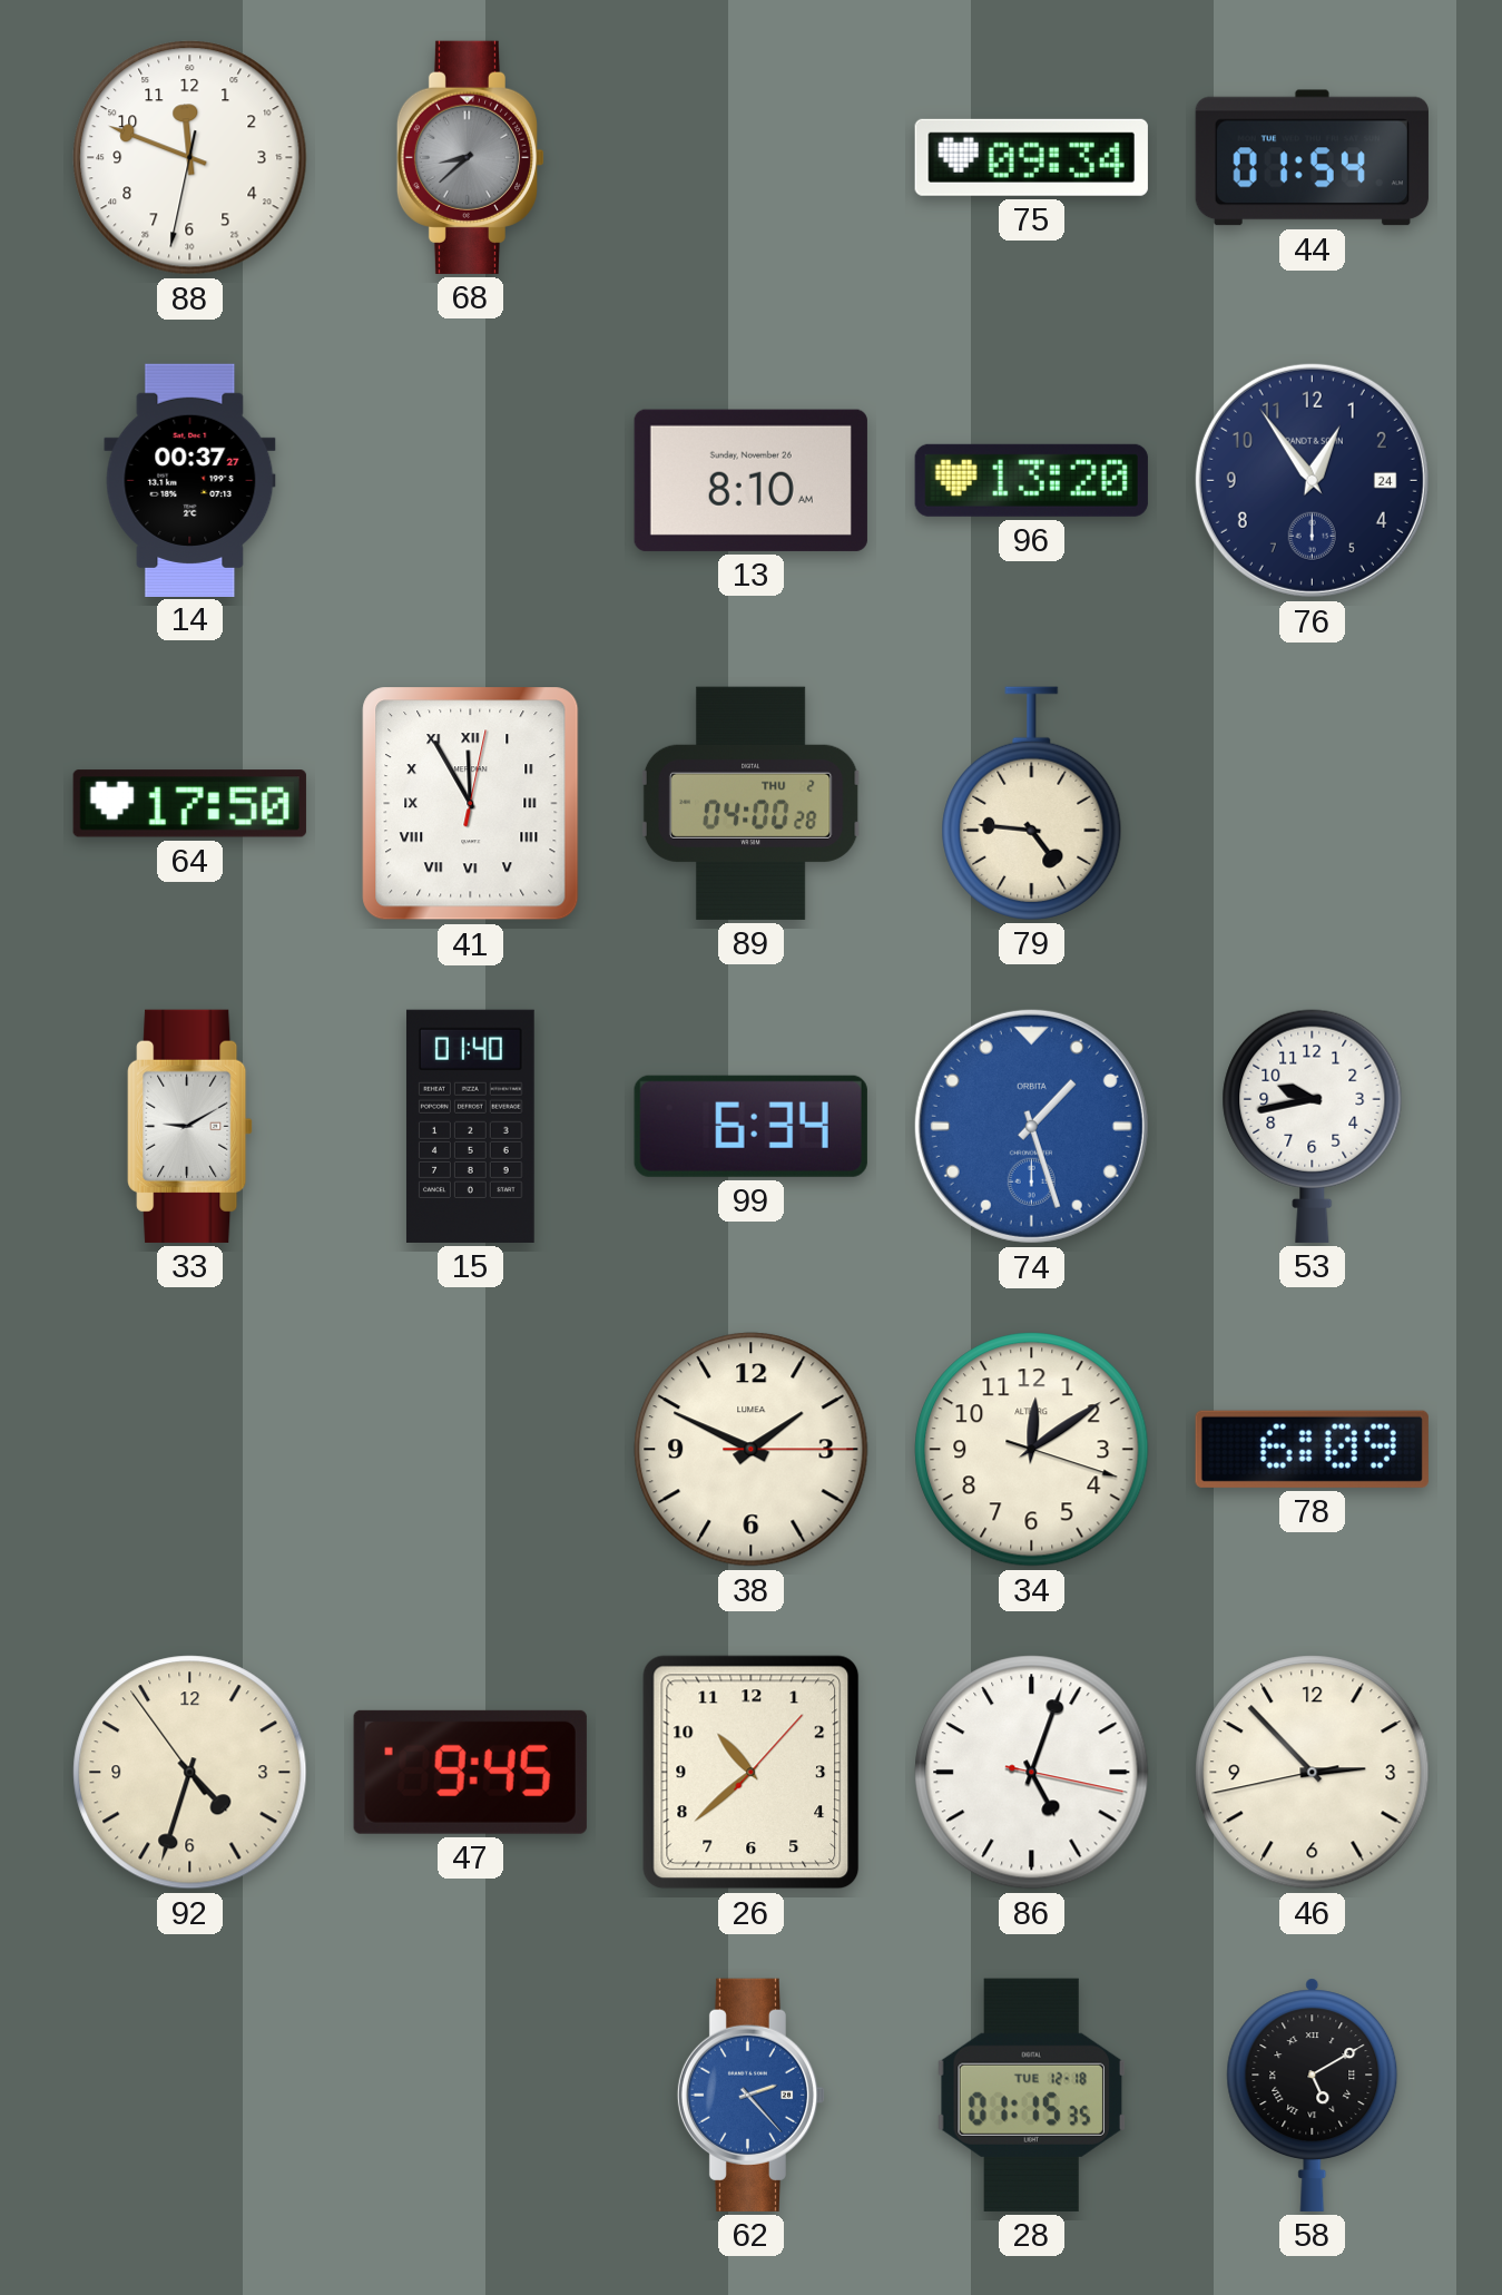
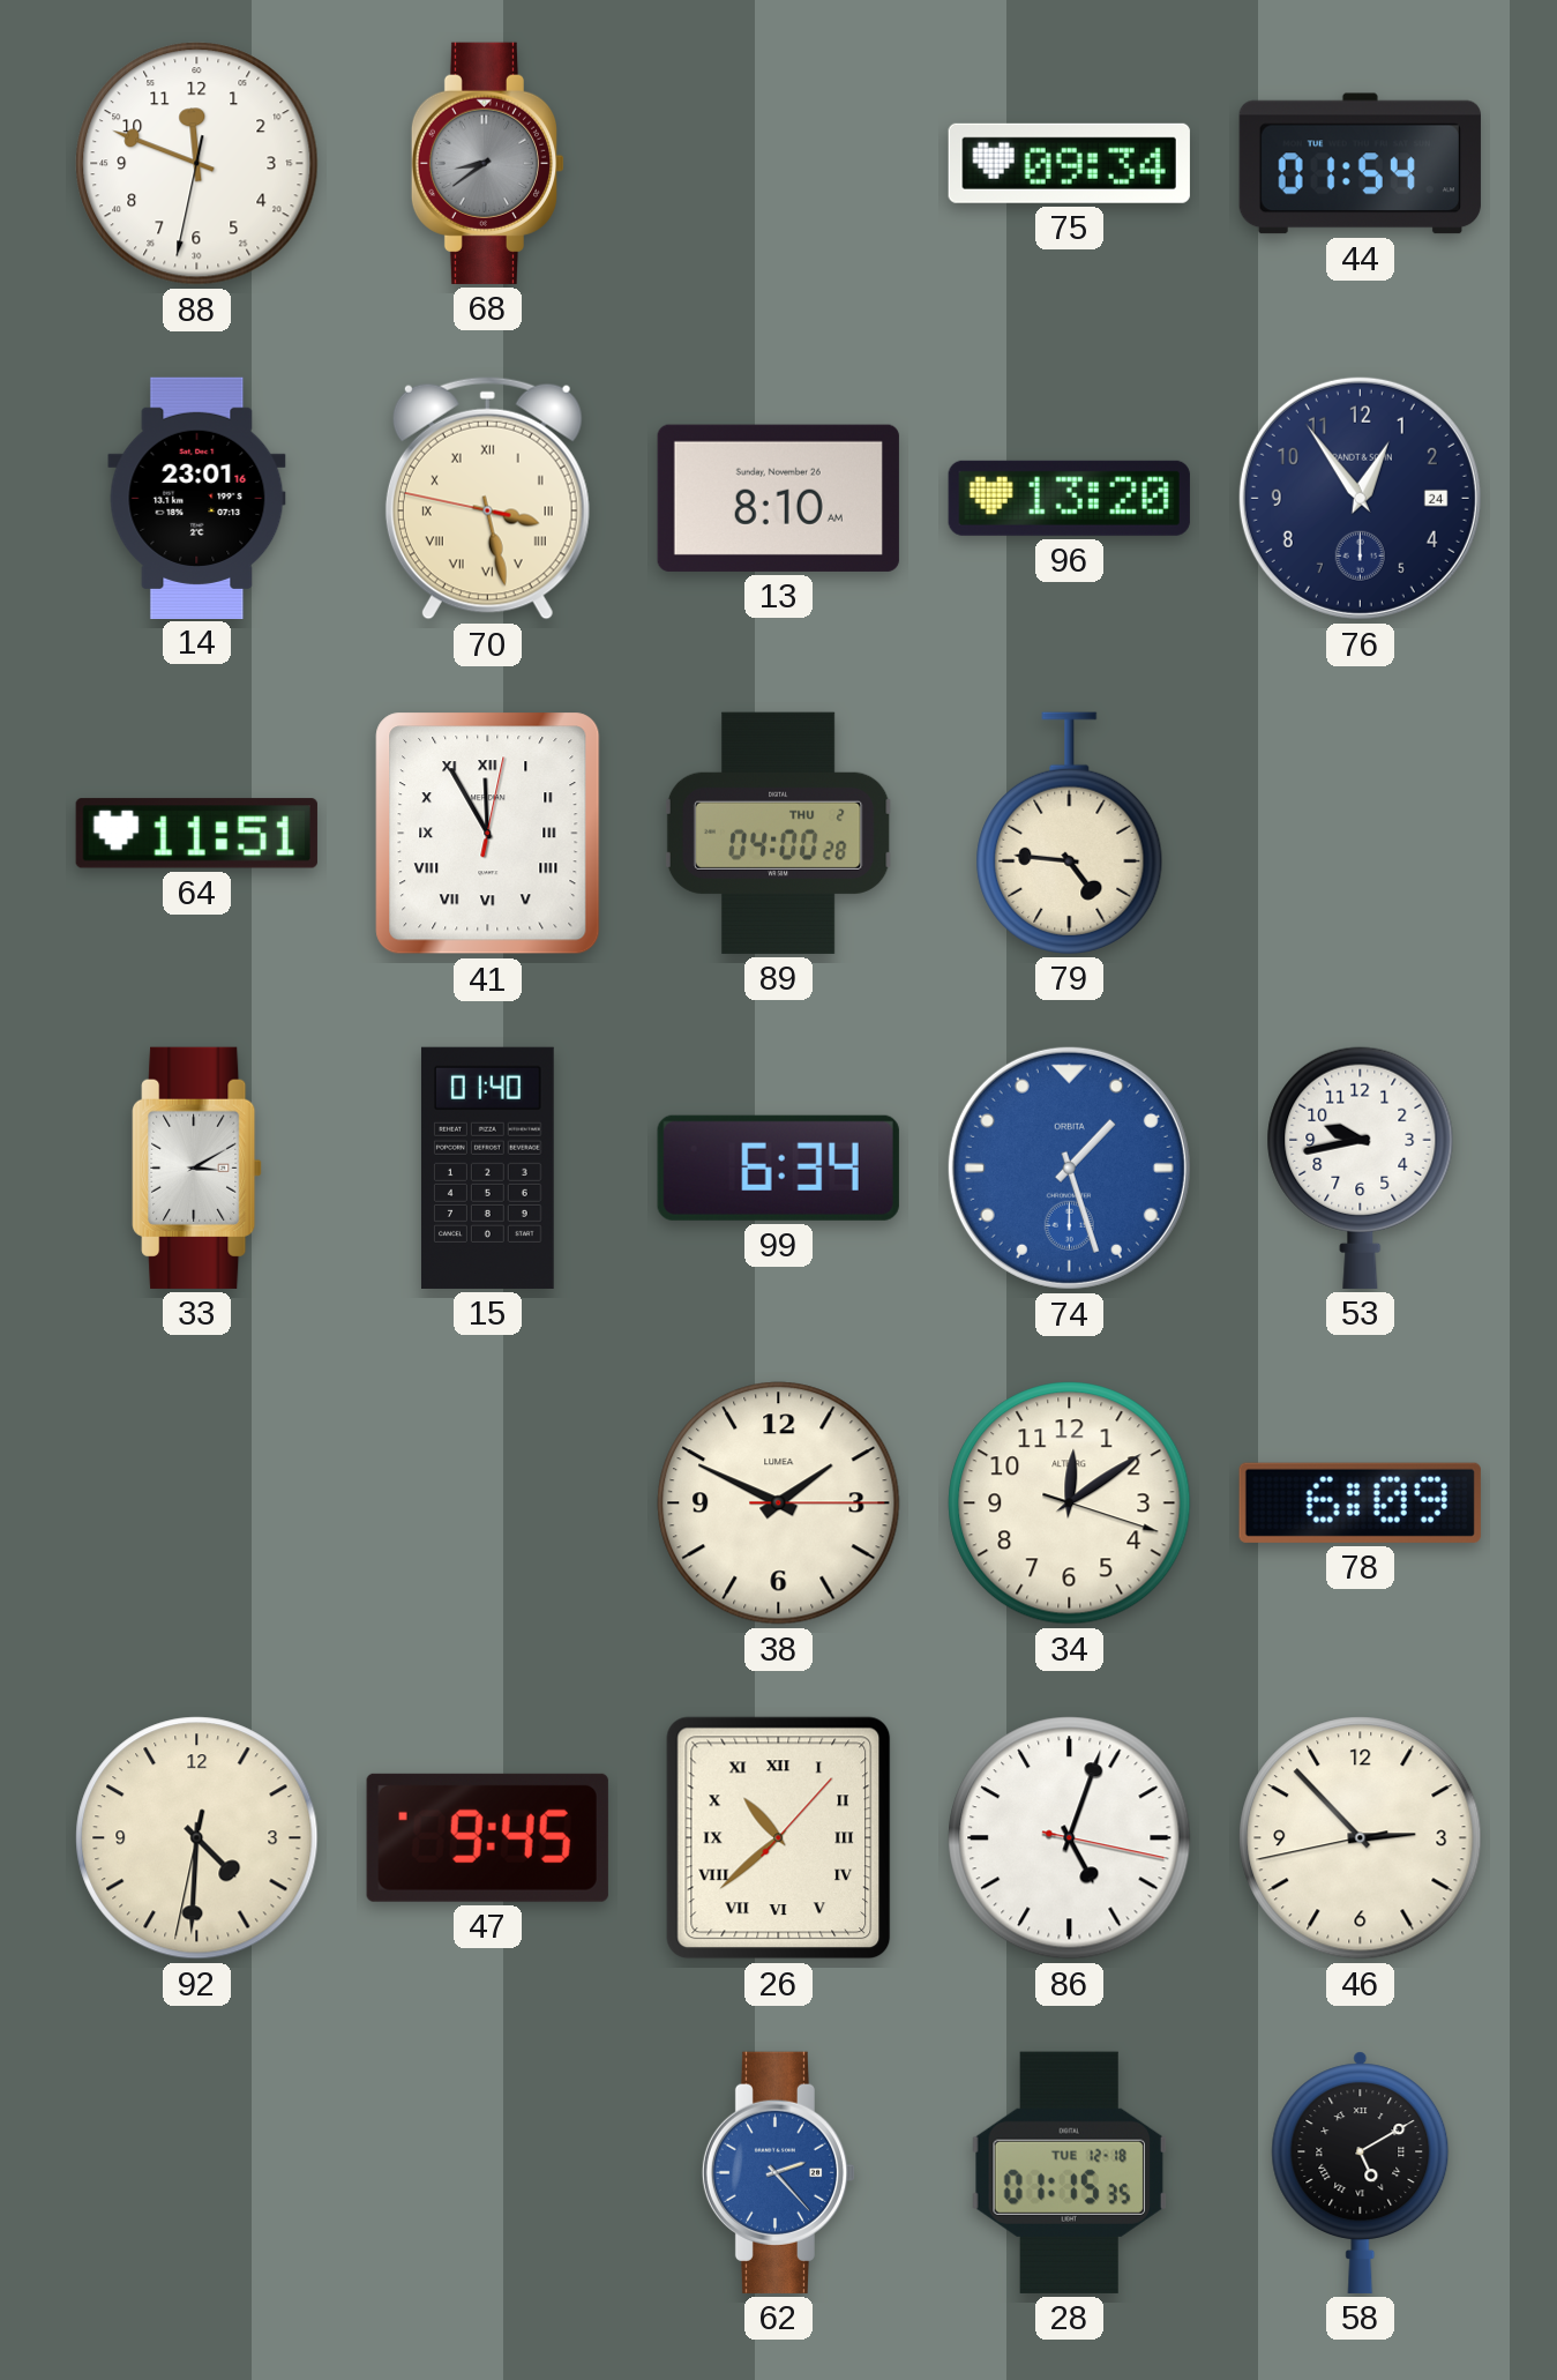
68: 8:38 -> 8:39
14: 00:37 -> 23:01
70: none -> 3:27
64: 17:50 -> 11:51
33: 9:10 -> 3:10
92: 4:32 -> 4:30
26 numerals: Arabic -> Roman
